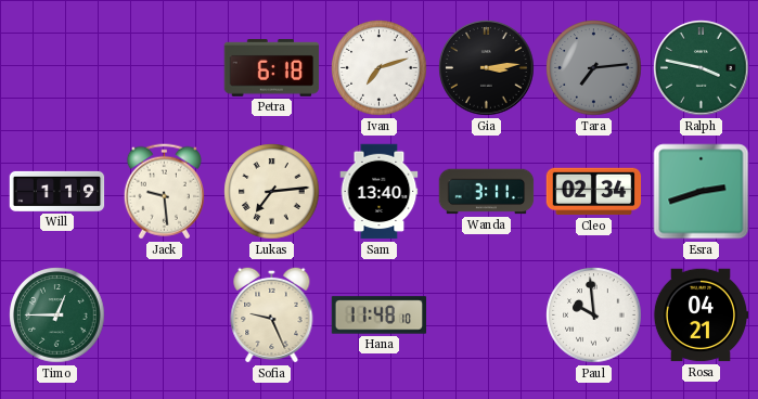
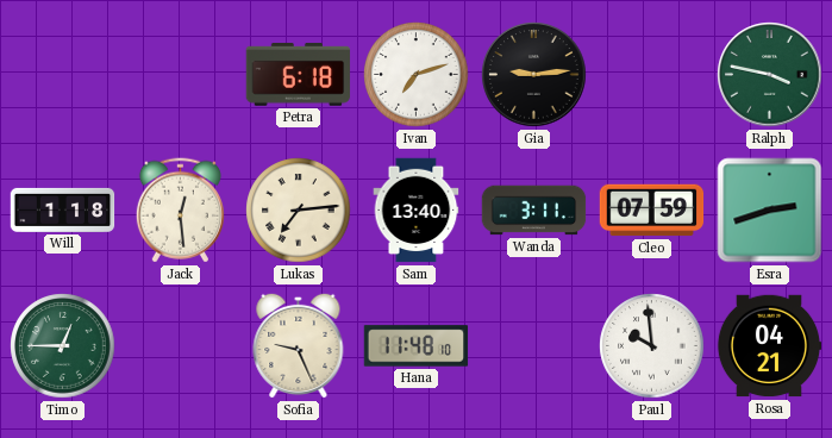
Gia: 3:14 -> 9:14
Tara: 7:14 -> none
Will: 1:19 -> 1:18
Jack: 9:29 -> 12:29
Cleo: 02:34 -> 07:59
